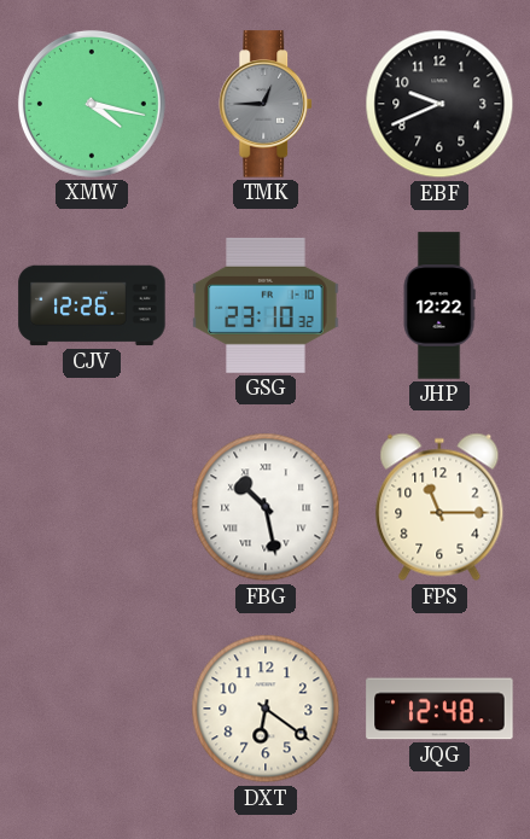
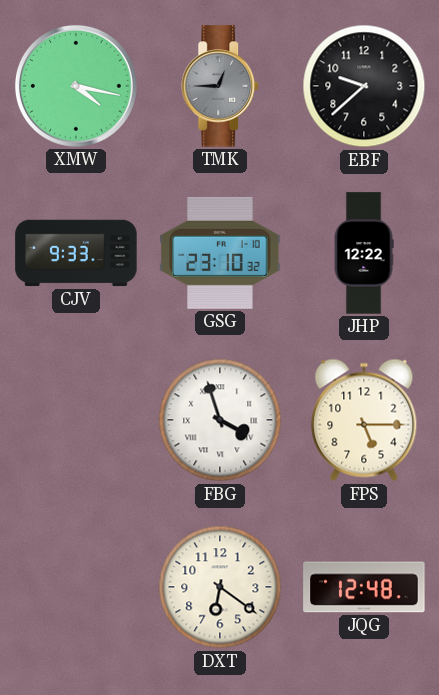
EBF: 9:41 -> 9:38
CJV: 12:26 -> 9:33
FBG: 10:28 -> 3:57
FPS: 11:15 -> 5:15
